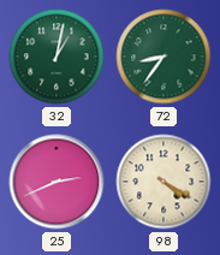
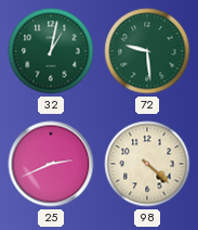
72: 8:36 -> 9:29
98: 4:20 -> 4:22
